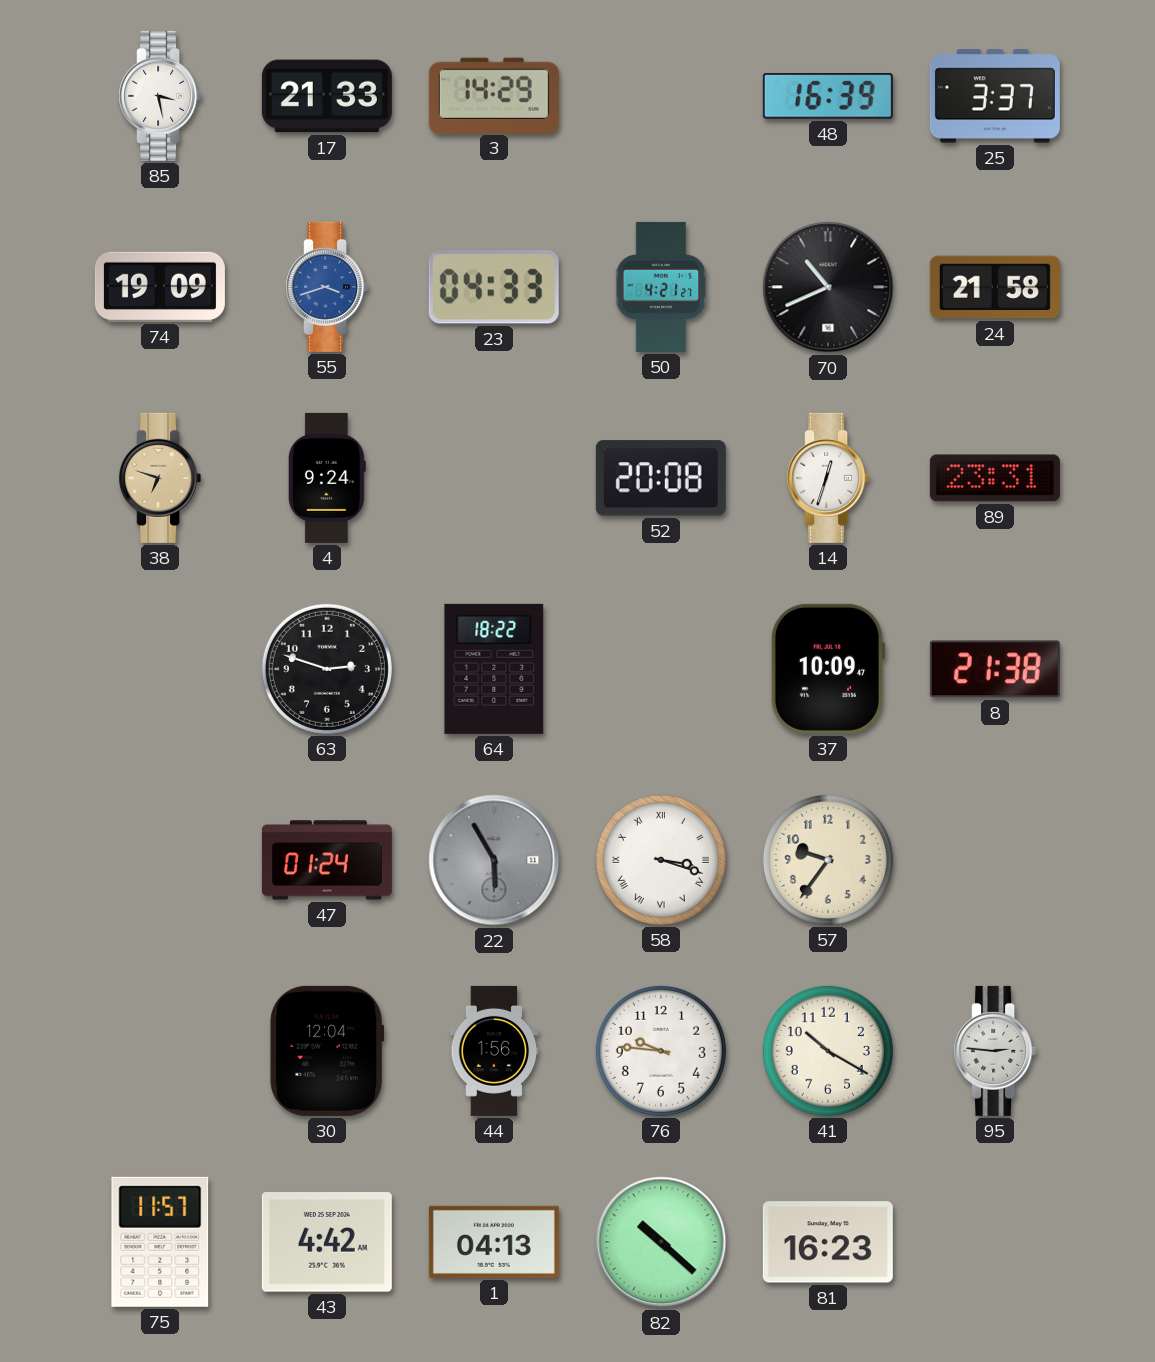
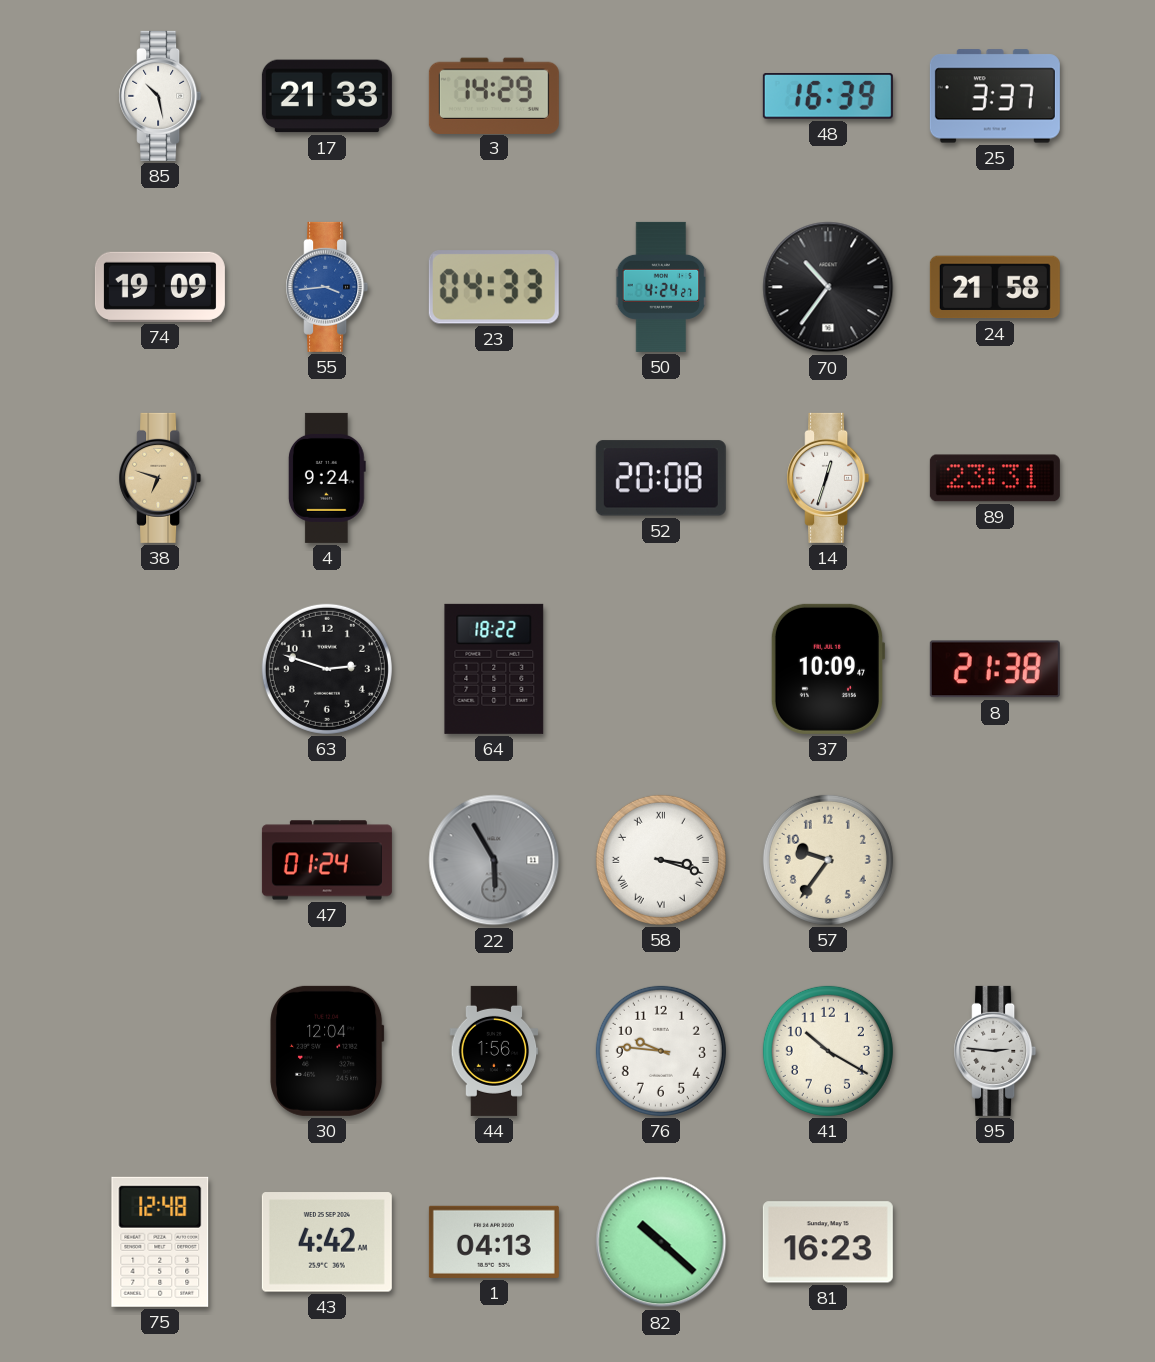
85: 3:28 -> 10:28
55: 3:42 -> 3:44
50: 4:21 -> 4:24
70: 10:41 -> 10:36
75: 11:57 -> 12:48
